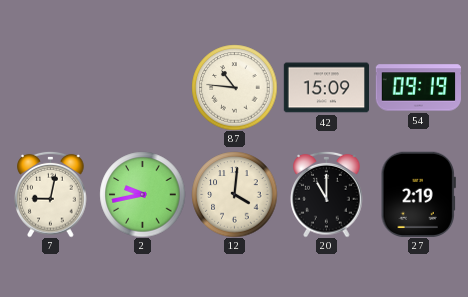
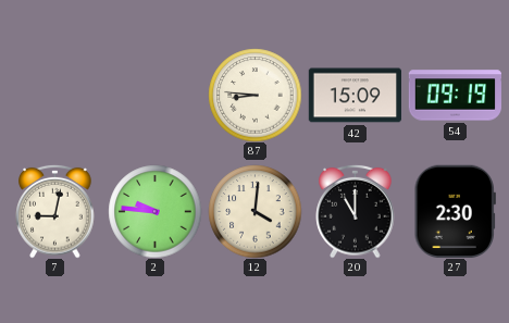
87: 10:46 -> 8:46
2: 9:43 -> 9:46
27: 2:19 -> 2:30
